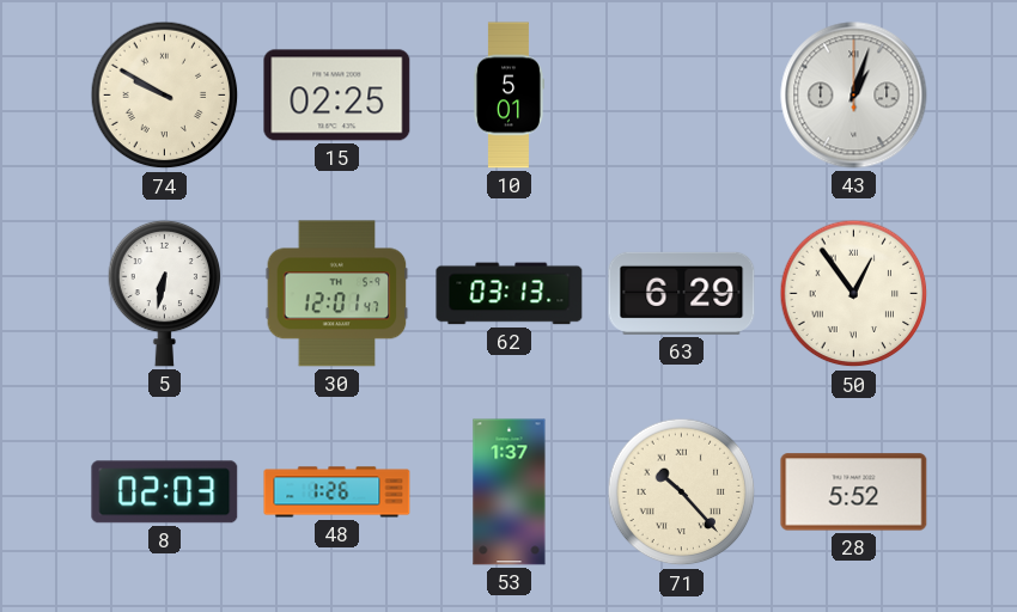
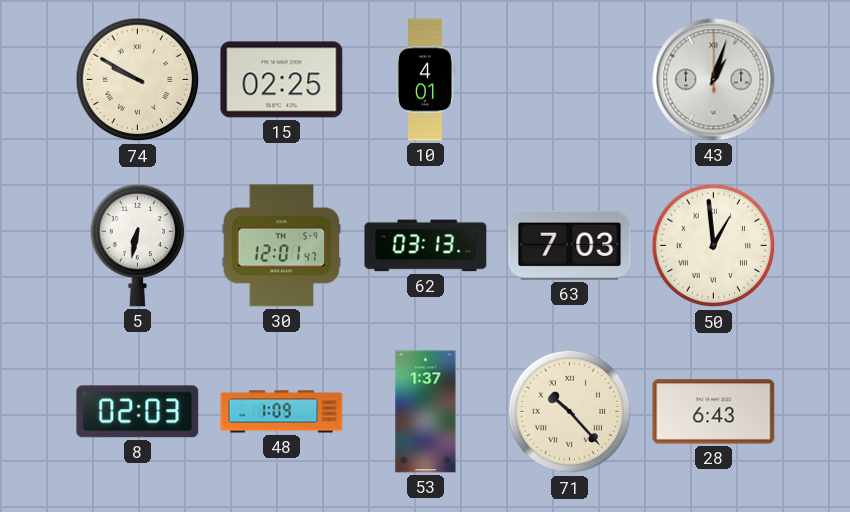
10: 5:01 -> 4:01
63: 6:29 -> 7:03
50: 12:54 -> 12:59
48: 1:26 -> 1:09
28: 5:52 -> 6:43
